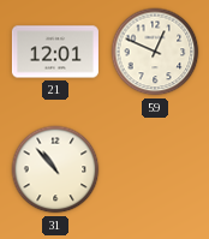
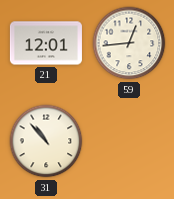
59: 12:49 -> 12:44
